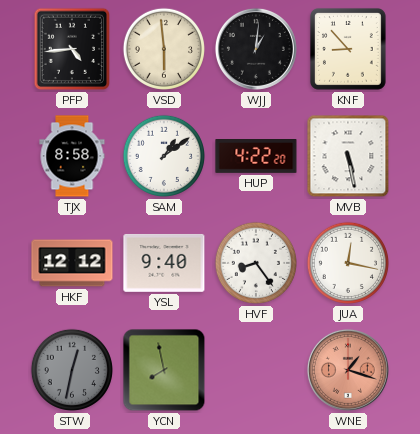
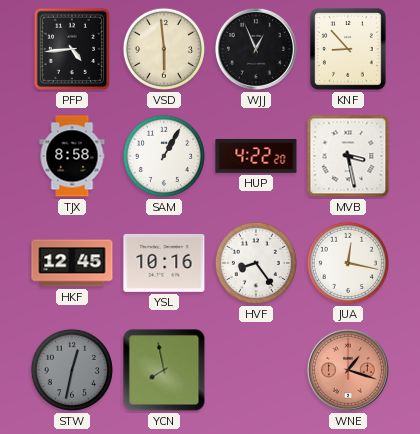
WJJ: 1:01 -> 12:56
SAM: 1:09 -> 1:05
MVB: 5:28 -> 3:28
HKF: 12:12 -> 12:45
YSL: 9:40 -> 10:16
